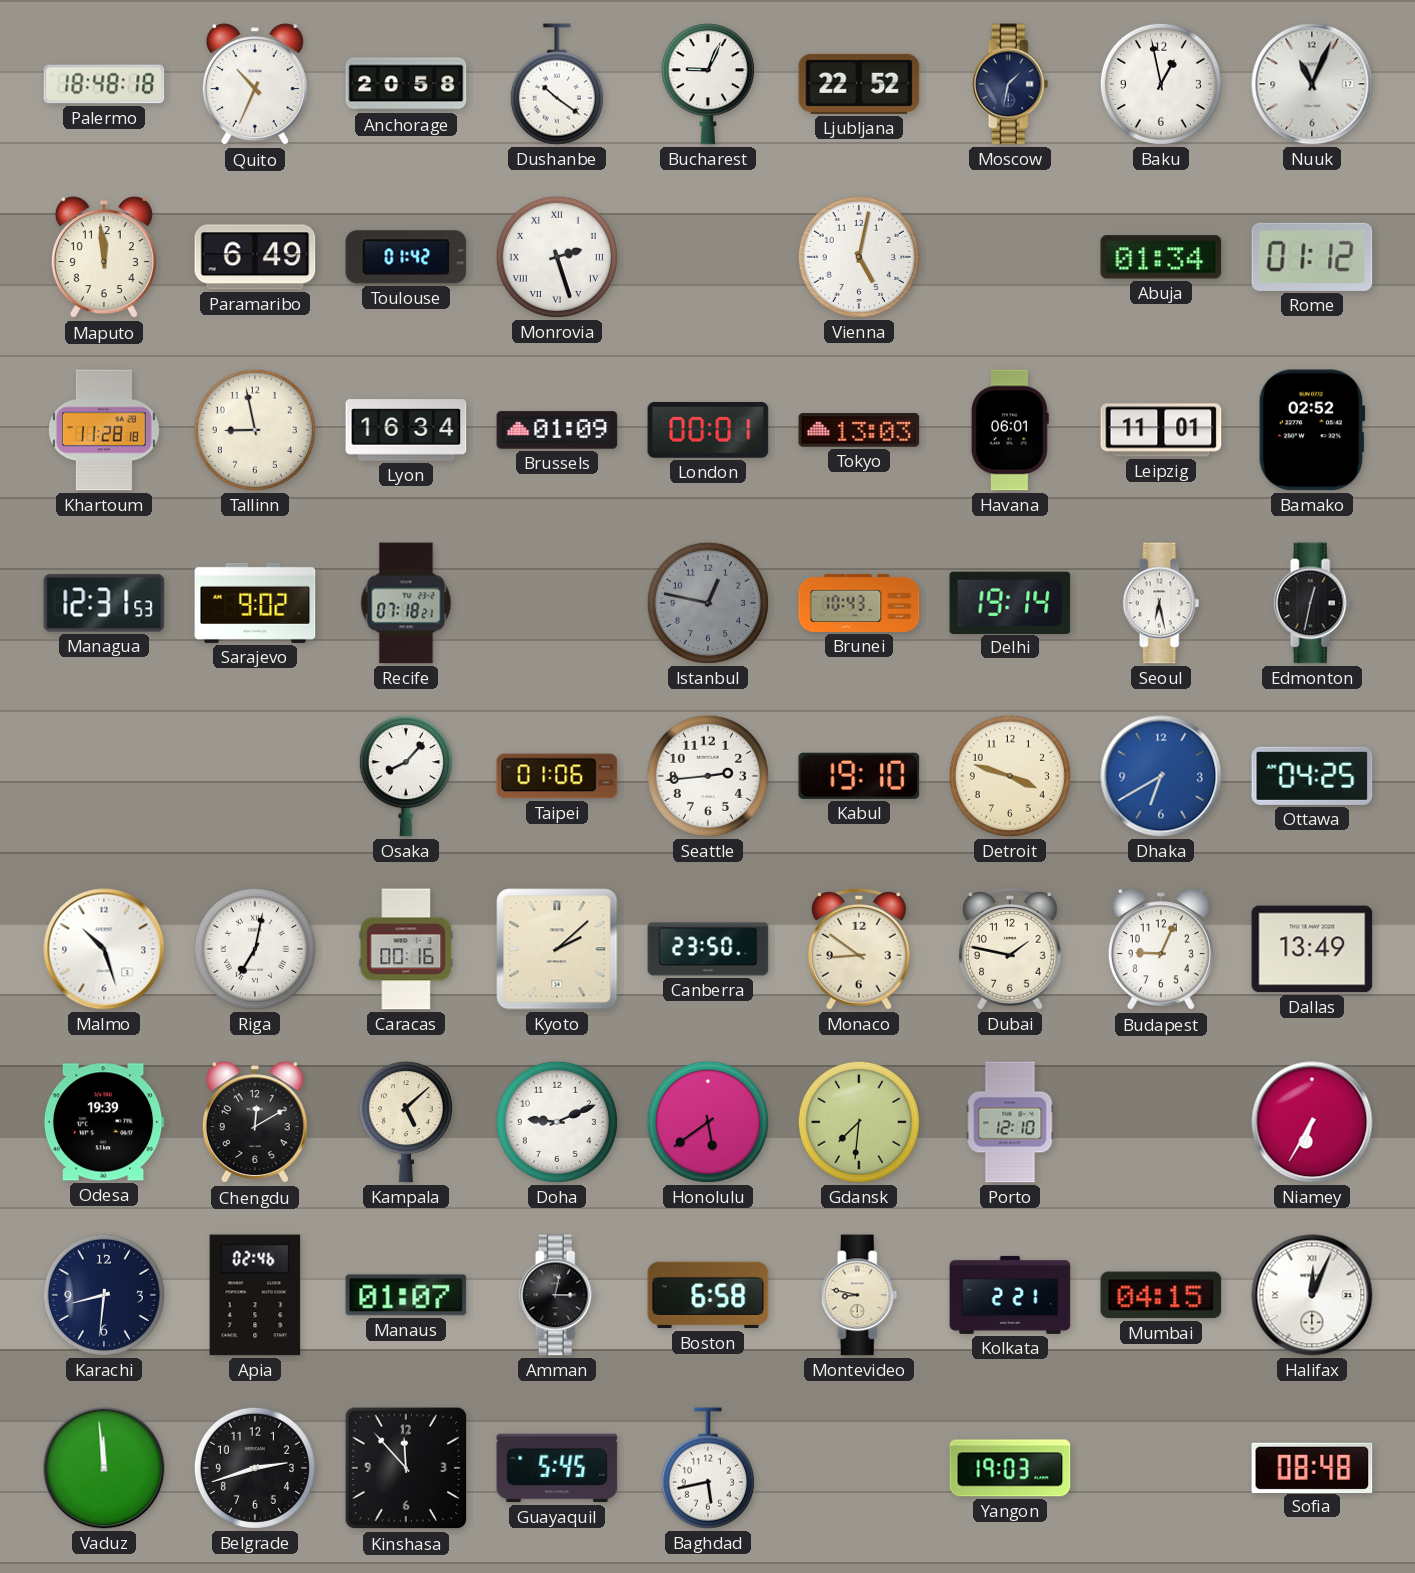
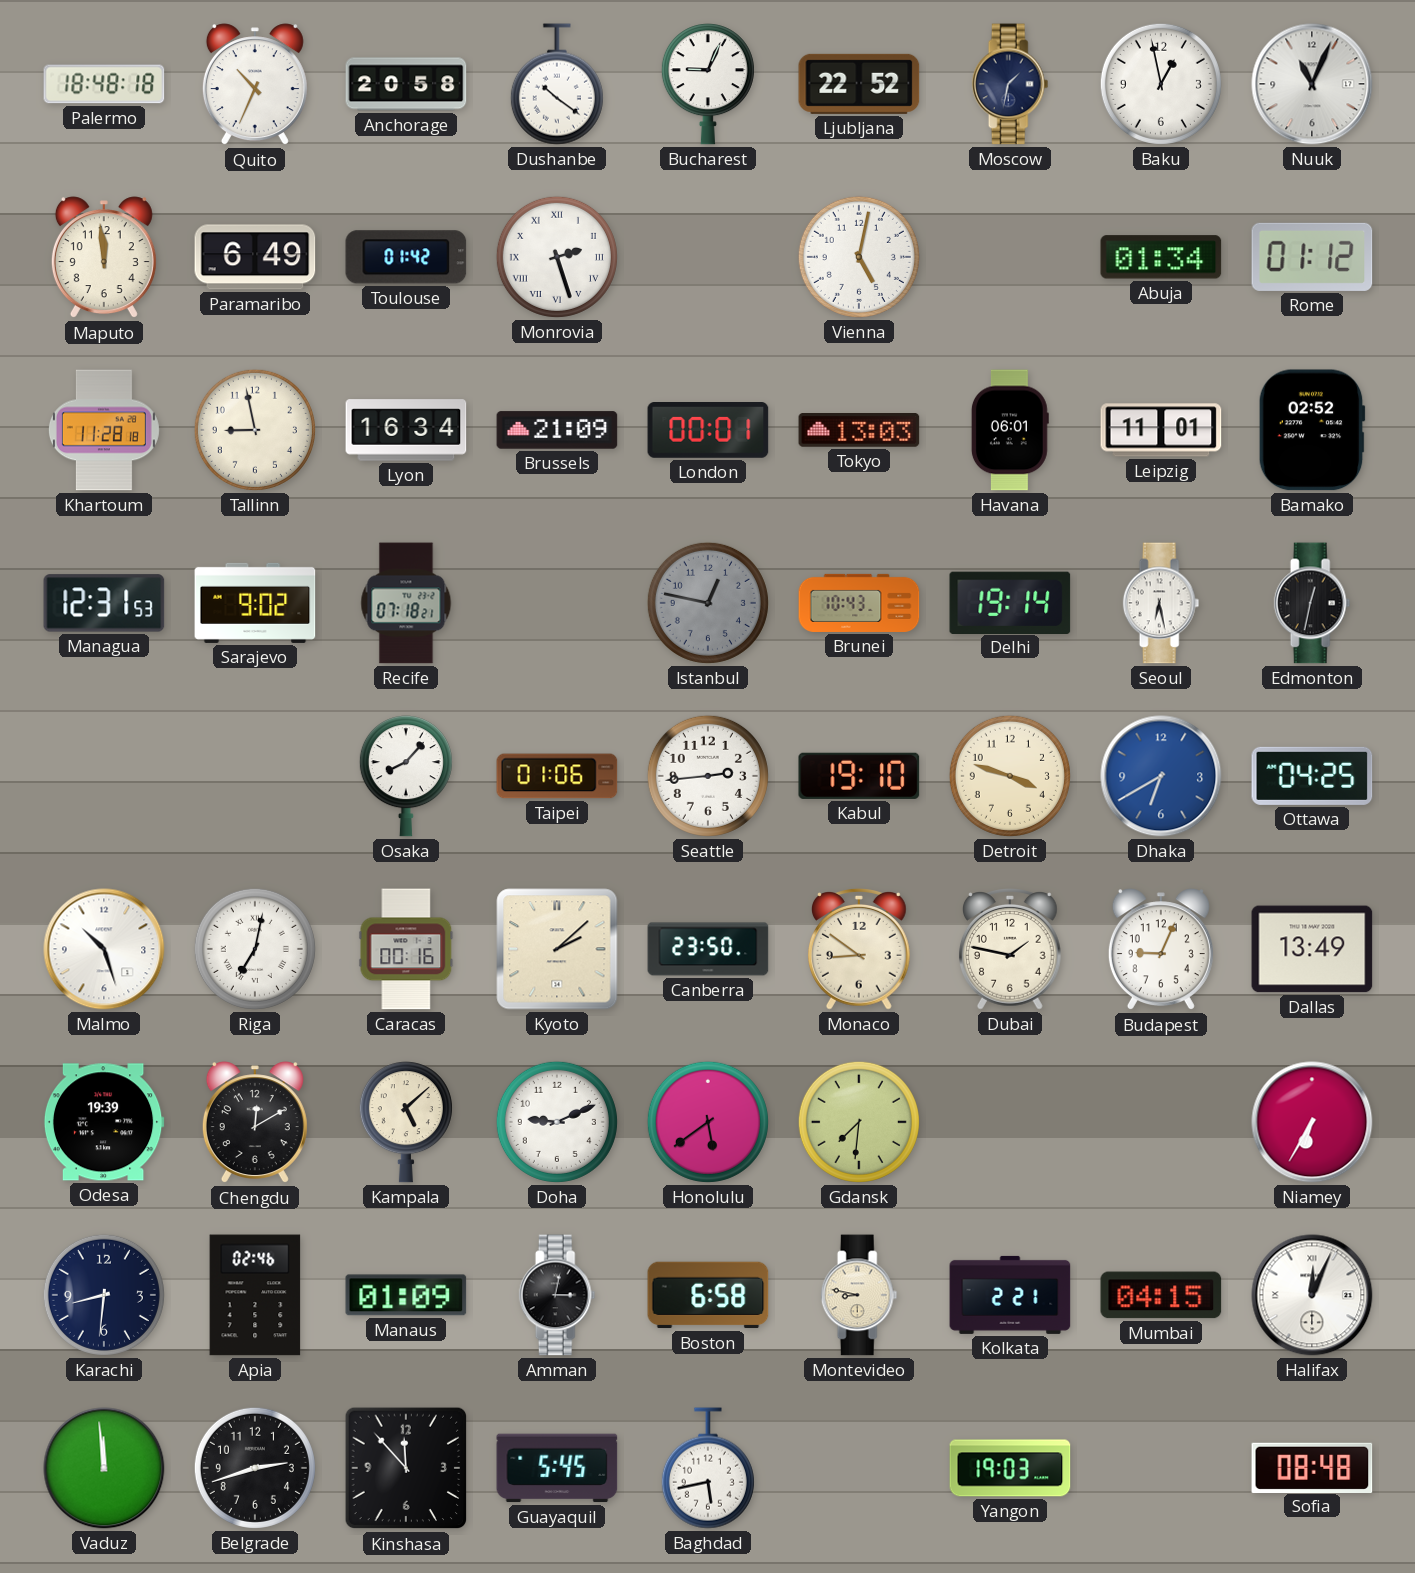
Brussels: 01:09 -> 21:09
Porto: 12:10 -> none
Manaus: 01:07 -> 01:09
